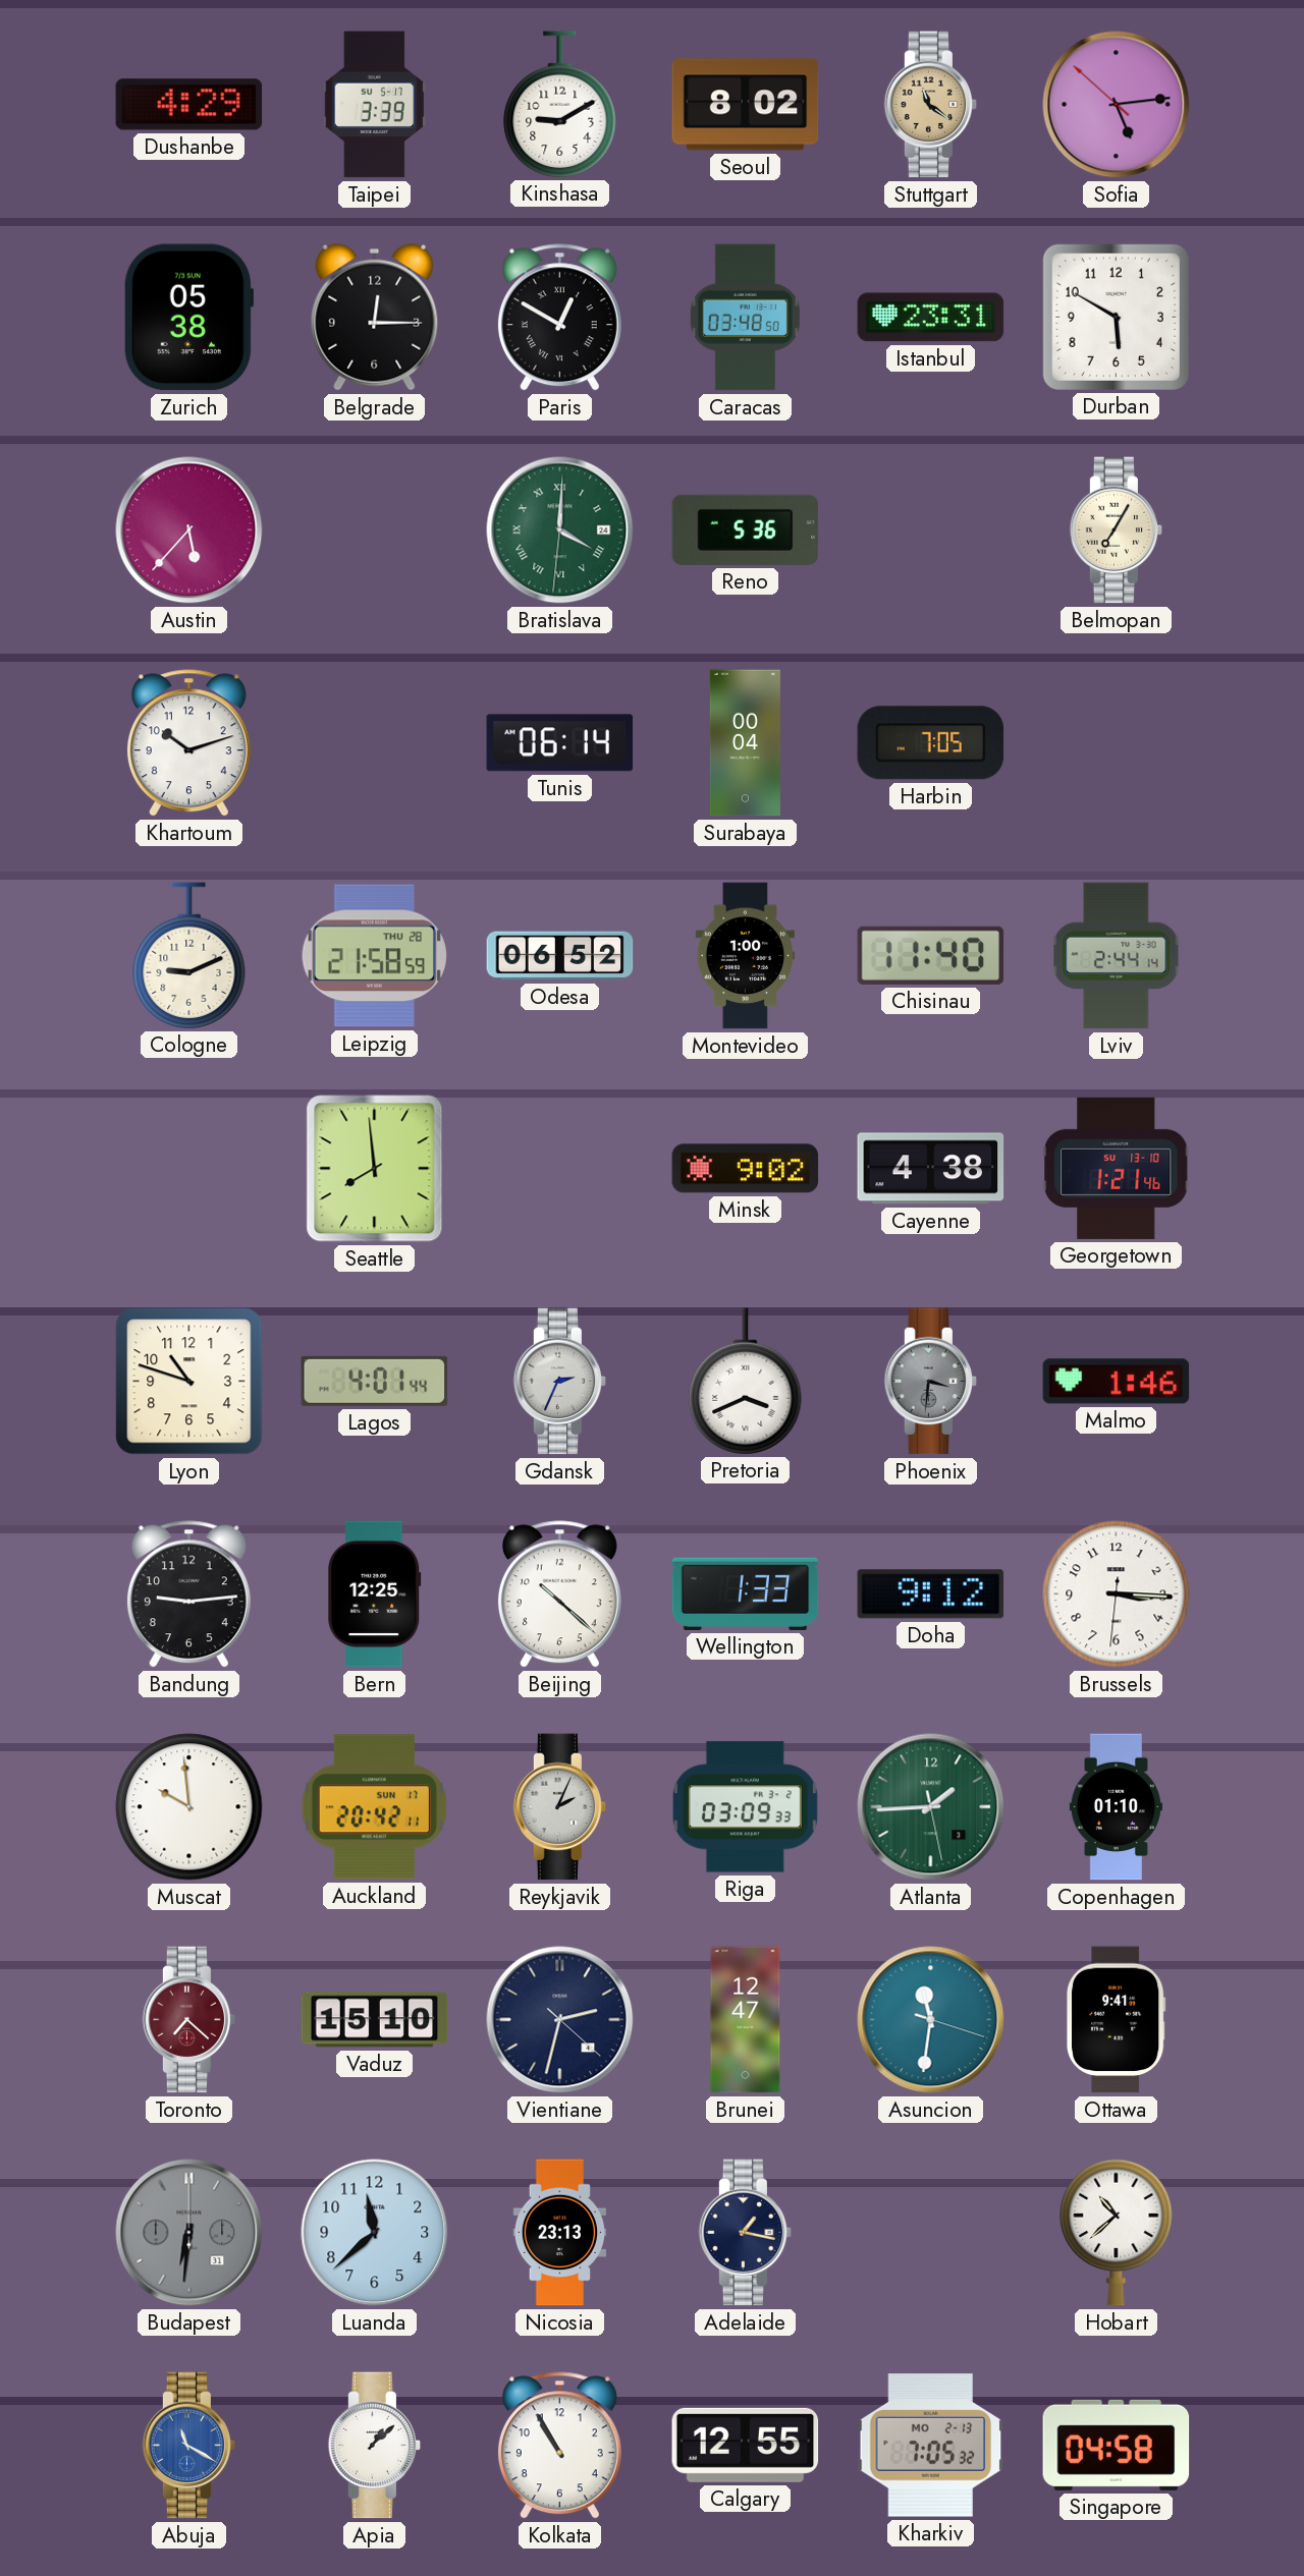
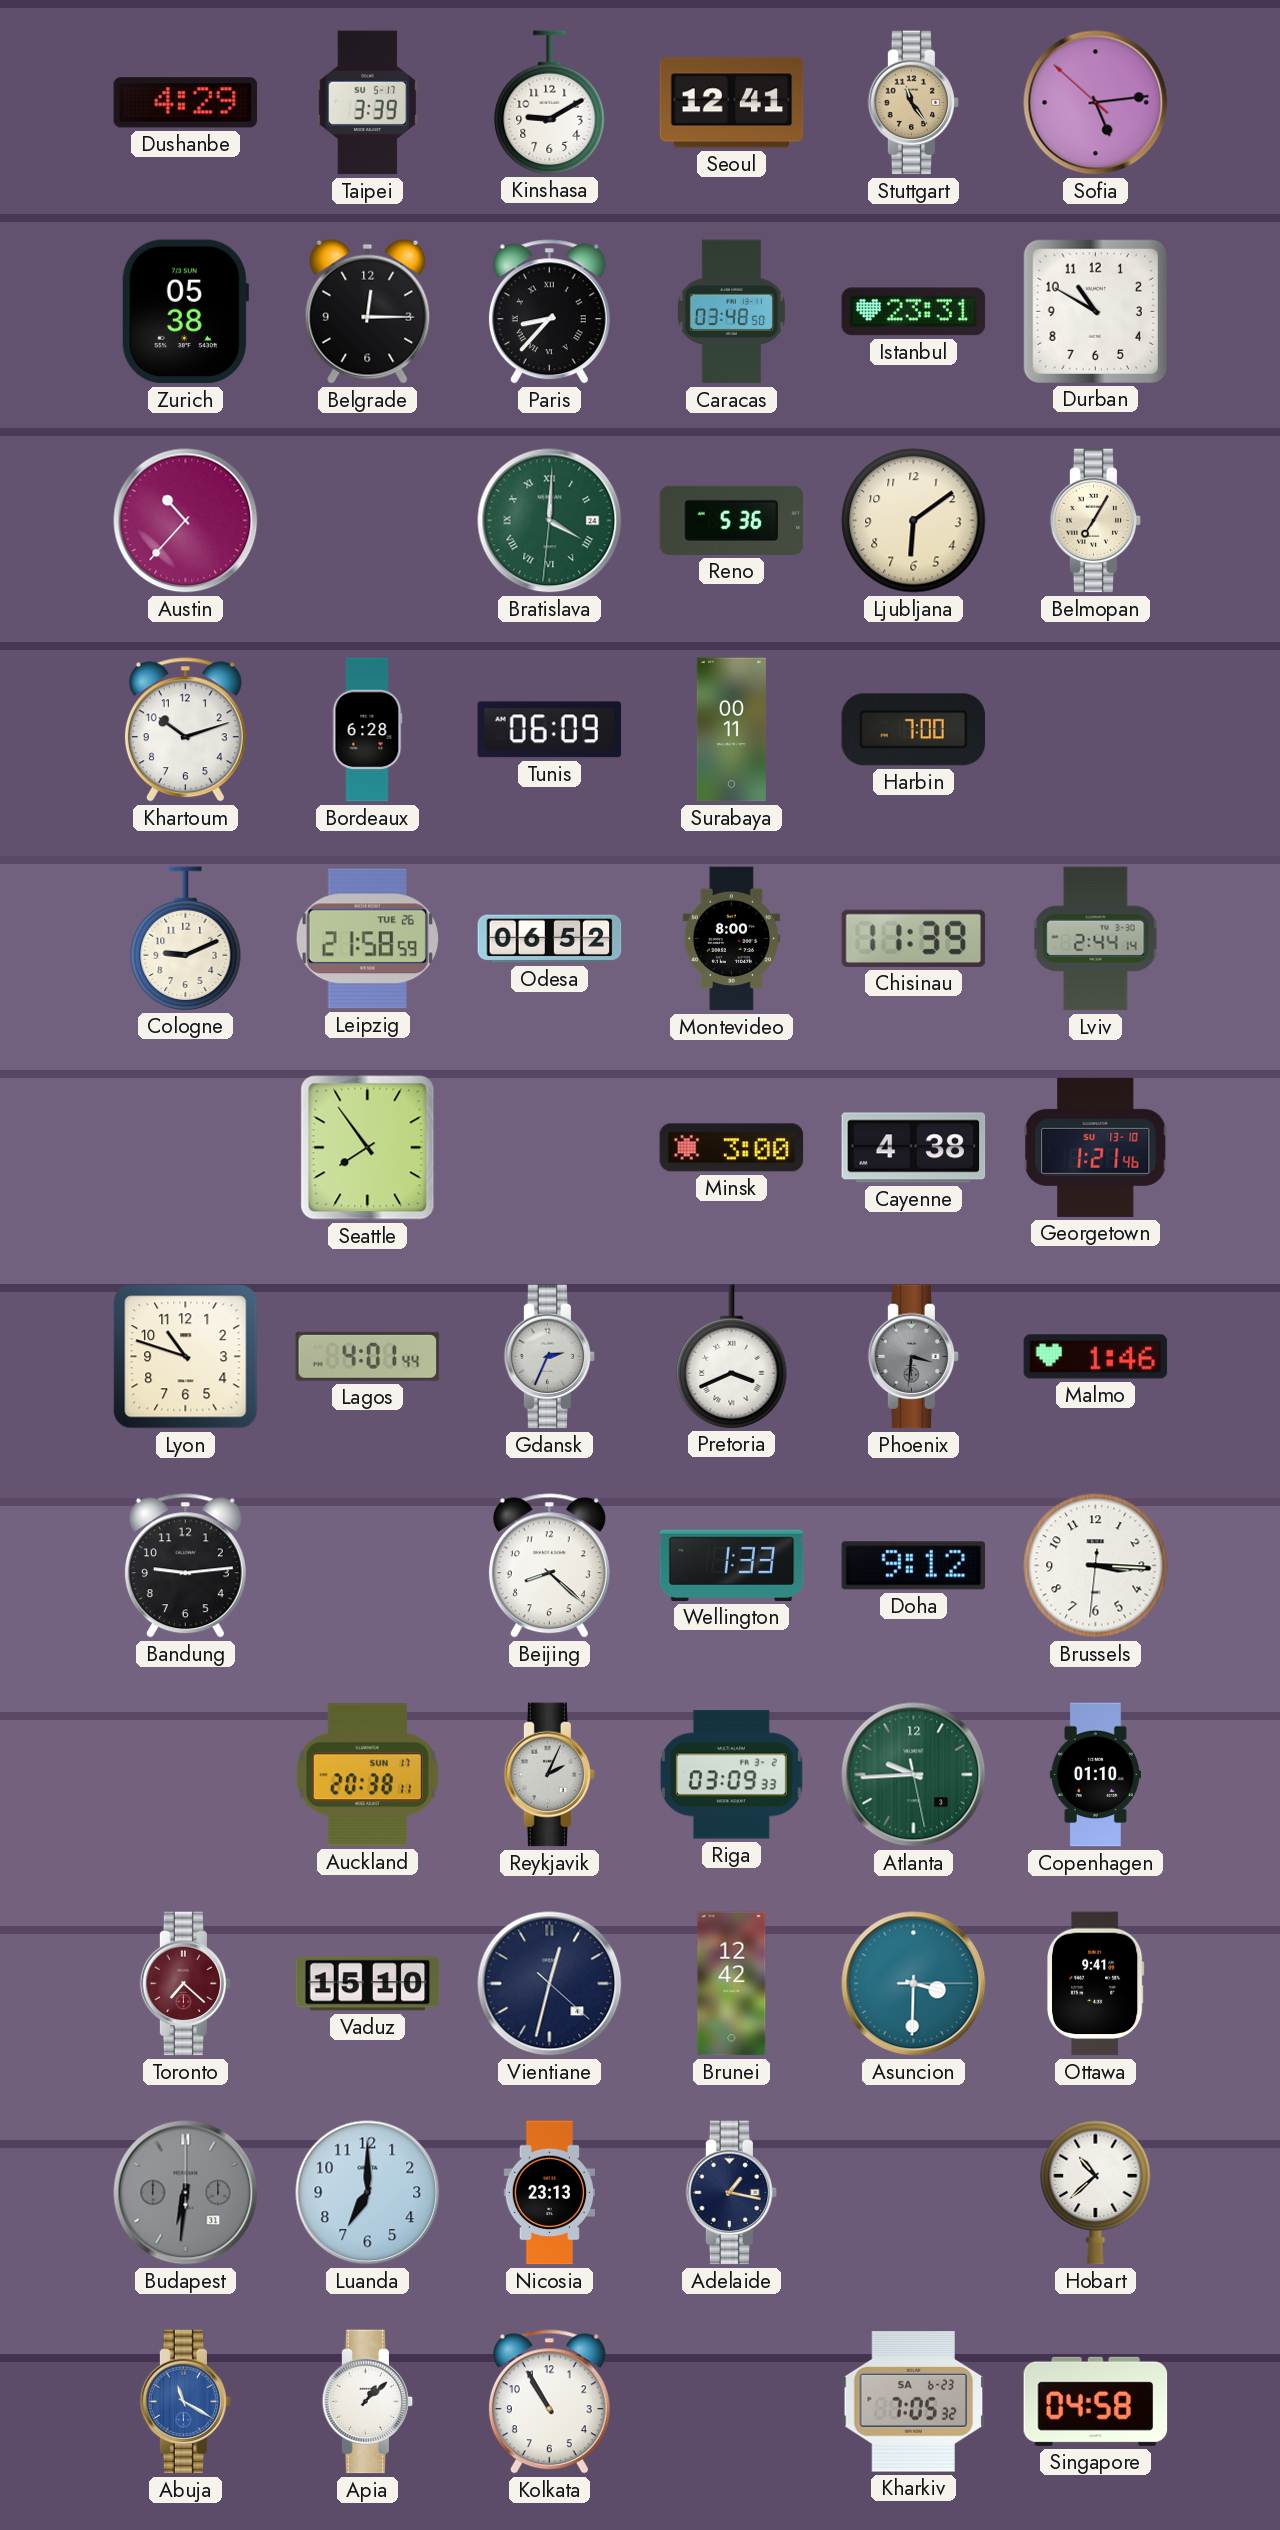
Seoul: 8:02 -> 12:41
Stuttgart: 11:21 -> 11:24
Paris: 12:50 -> 8:37
Durban: 5:50 -> 10:50
Austin: 5:37 -> 10:37
Ljubljana: none -> 6:09
Bordeaux: none -> 6:28
Tunis: 06:14 -> 06:09
Surabaya: 00:04 -> 00:11
Harbin: 7:05 -> 7:00
Leipzig date: THU 28 -> TUE 26
Montevideo: 1:00 -> 8:00
Chisinau: 11:40 -> 11:39
Seattle: 7:59 -> 7:54
Minsk: 9:02 -> 3:00
Bern: 12:25 -> none
Beijing: 10:22 -> 8:22
Muscat: 9:59 -> none
Auckland: 20:42 -> 20:38
Atlanta: 1:44 -> 9:44
Vientiane: 2:32 -> 12:32
Brunei: 12:47 -> 12:42
Asuncion: 11:31 -> 3:30
Luanda: 11:38 -> 7:00
Calgary: 12:55 -> none
Kharkiv date: MO 2-13 -> SA 6-23
